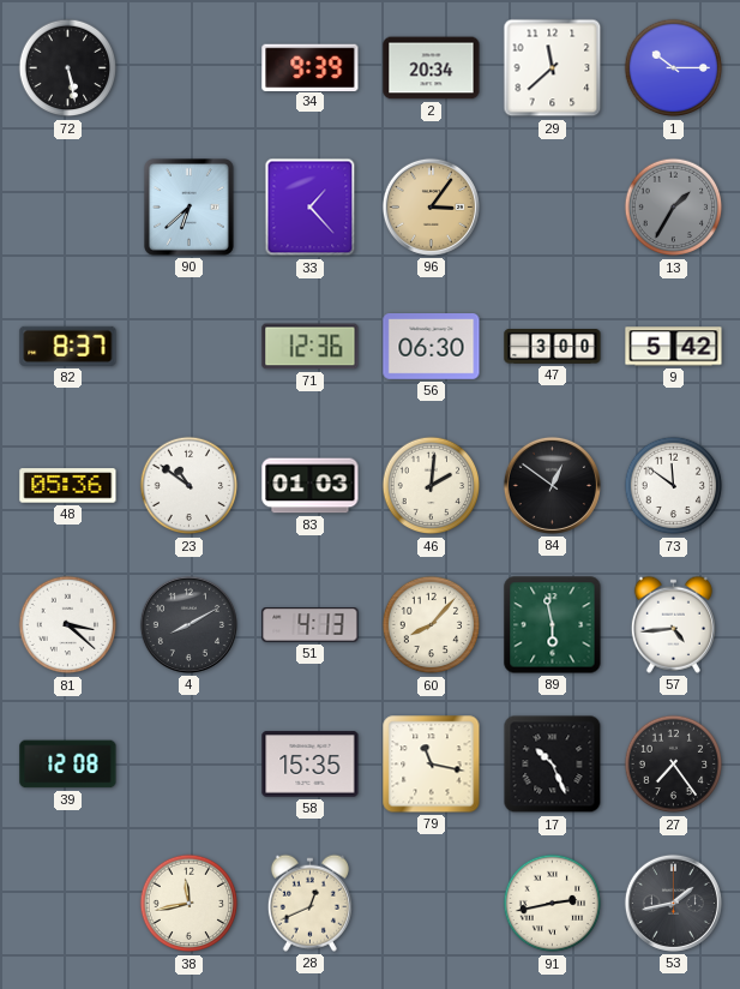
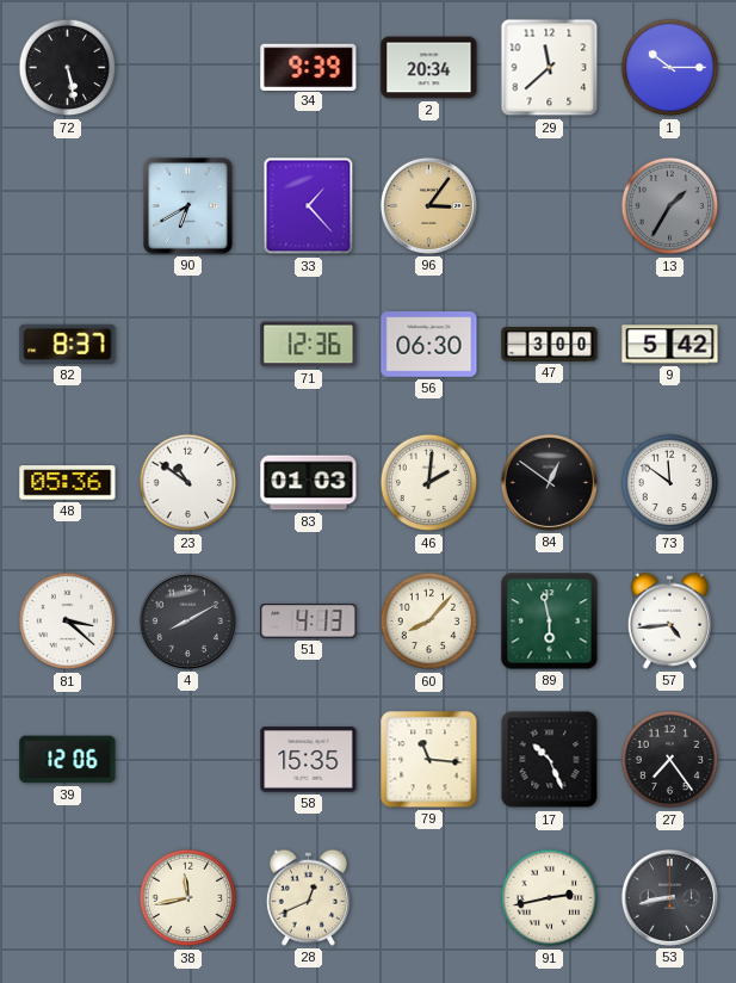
90: 6:38 -> 6:40
39: 12:08 -> 12:06
79: 11:17 -> 11:16
53: 1:43 -> 8:43
